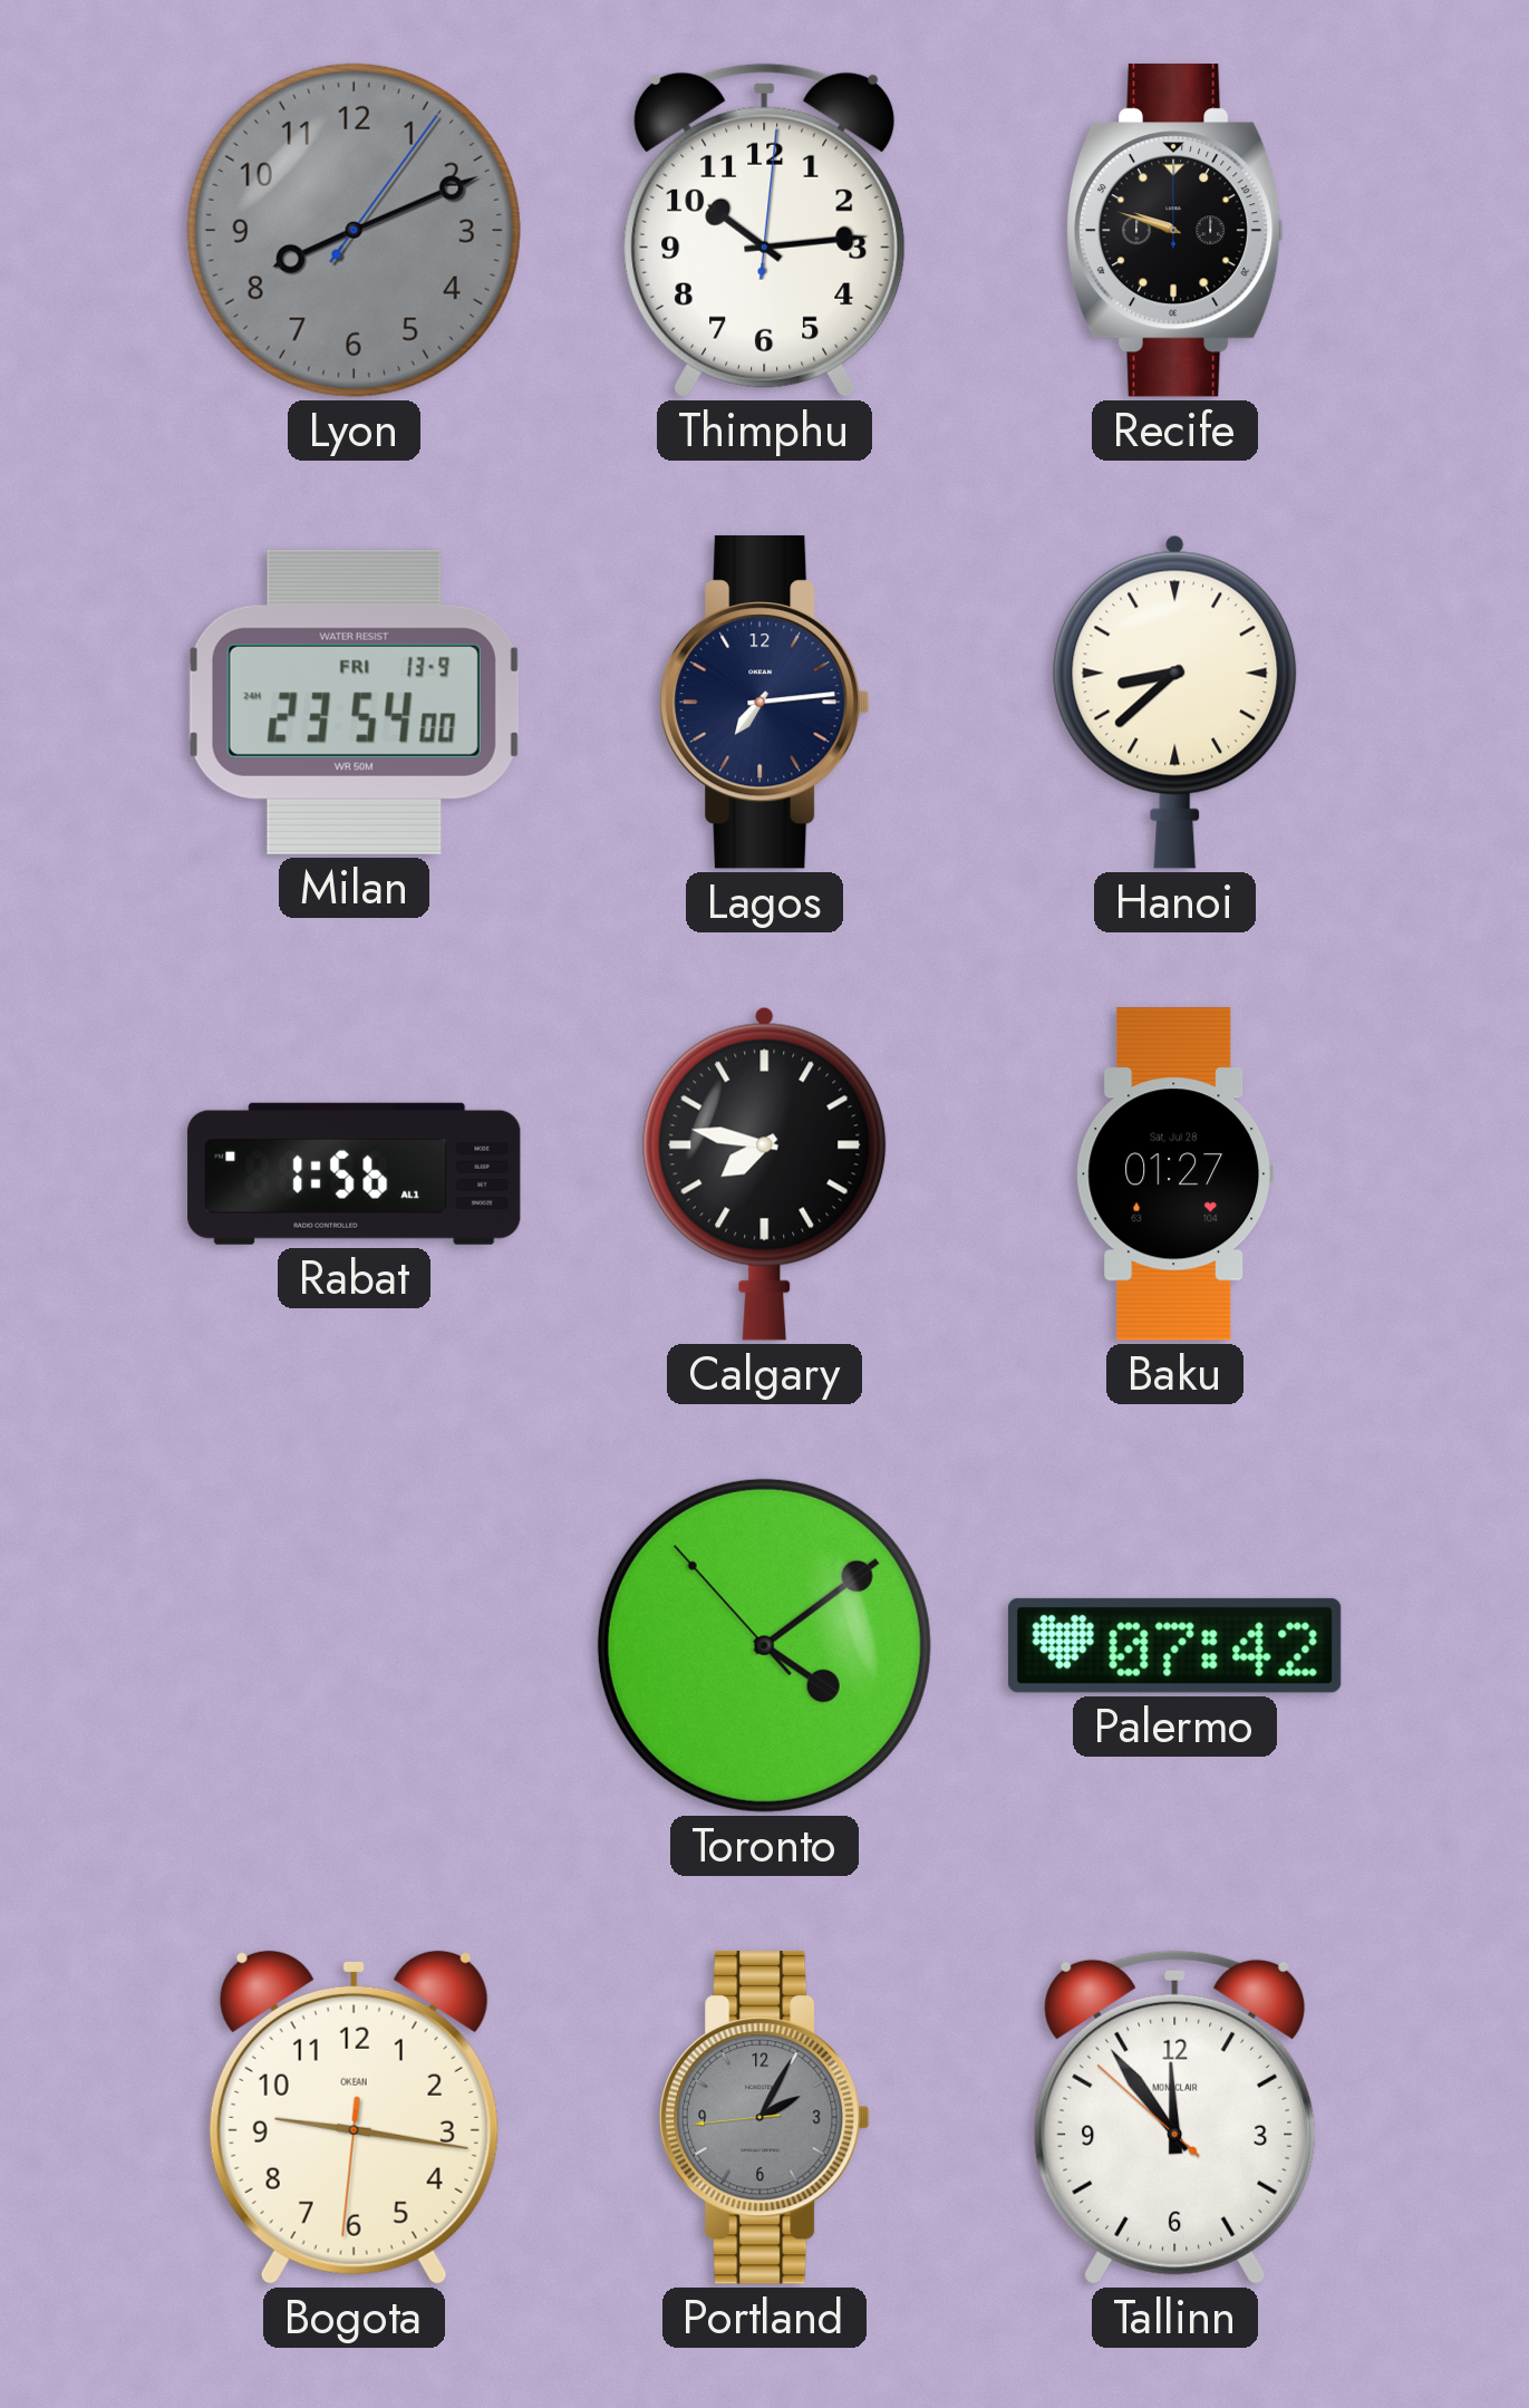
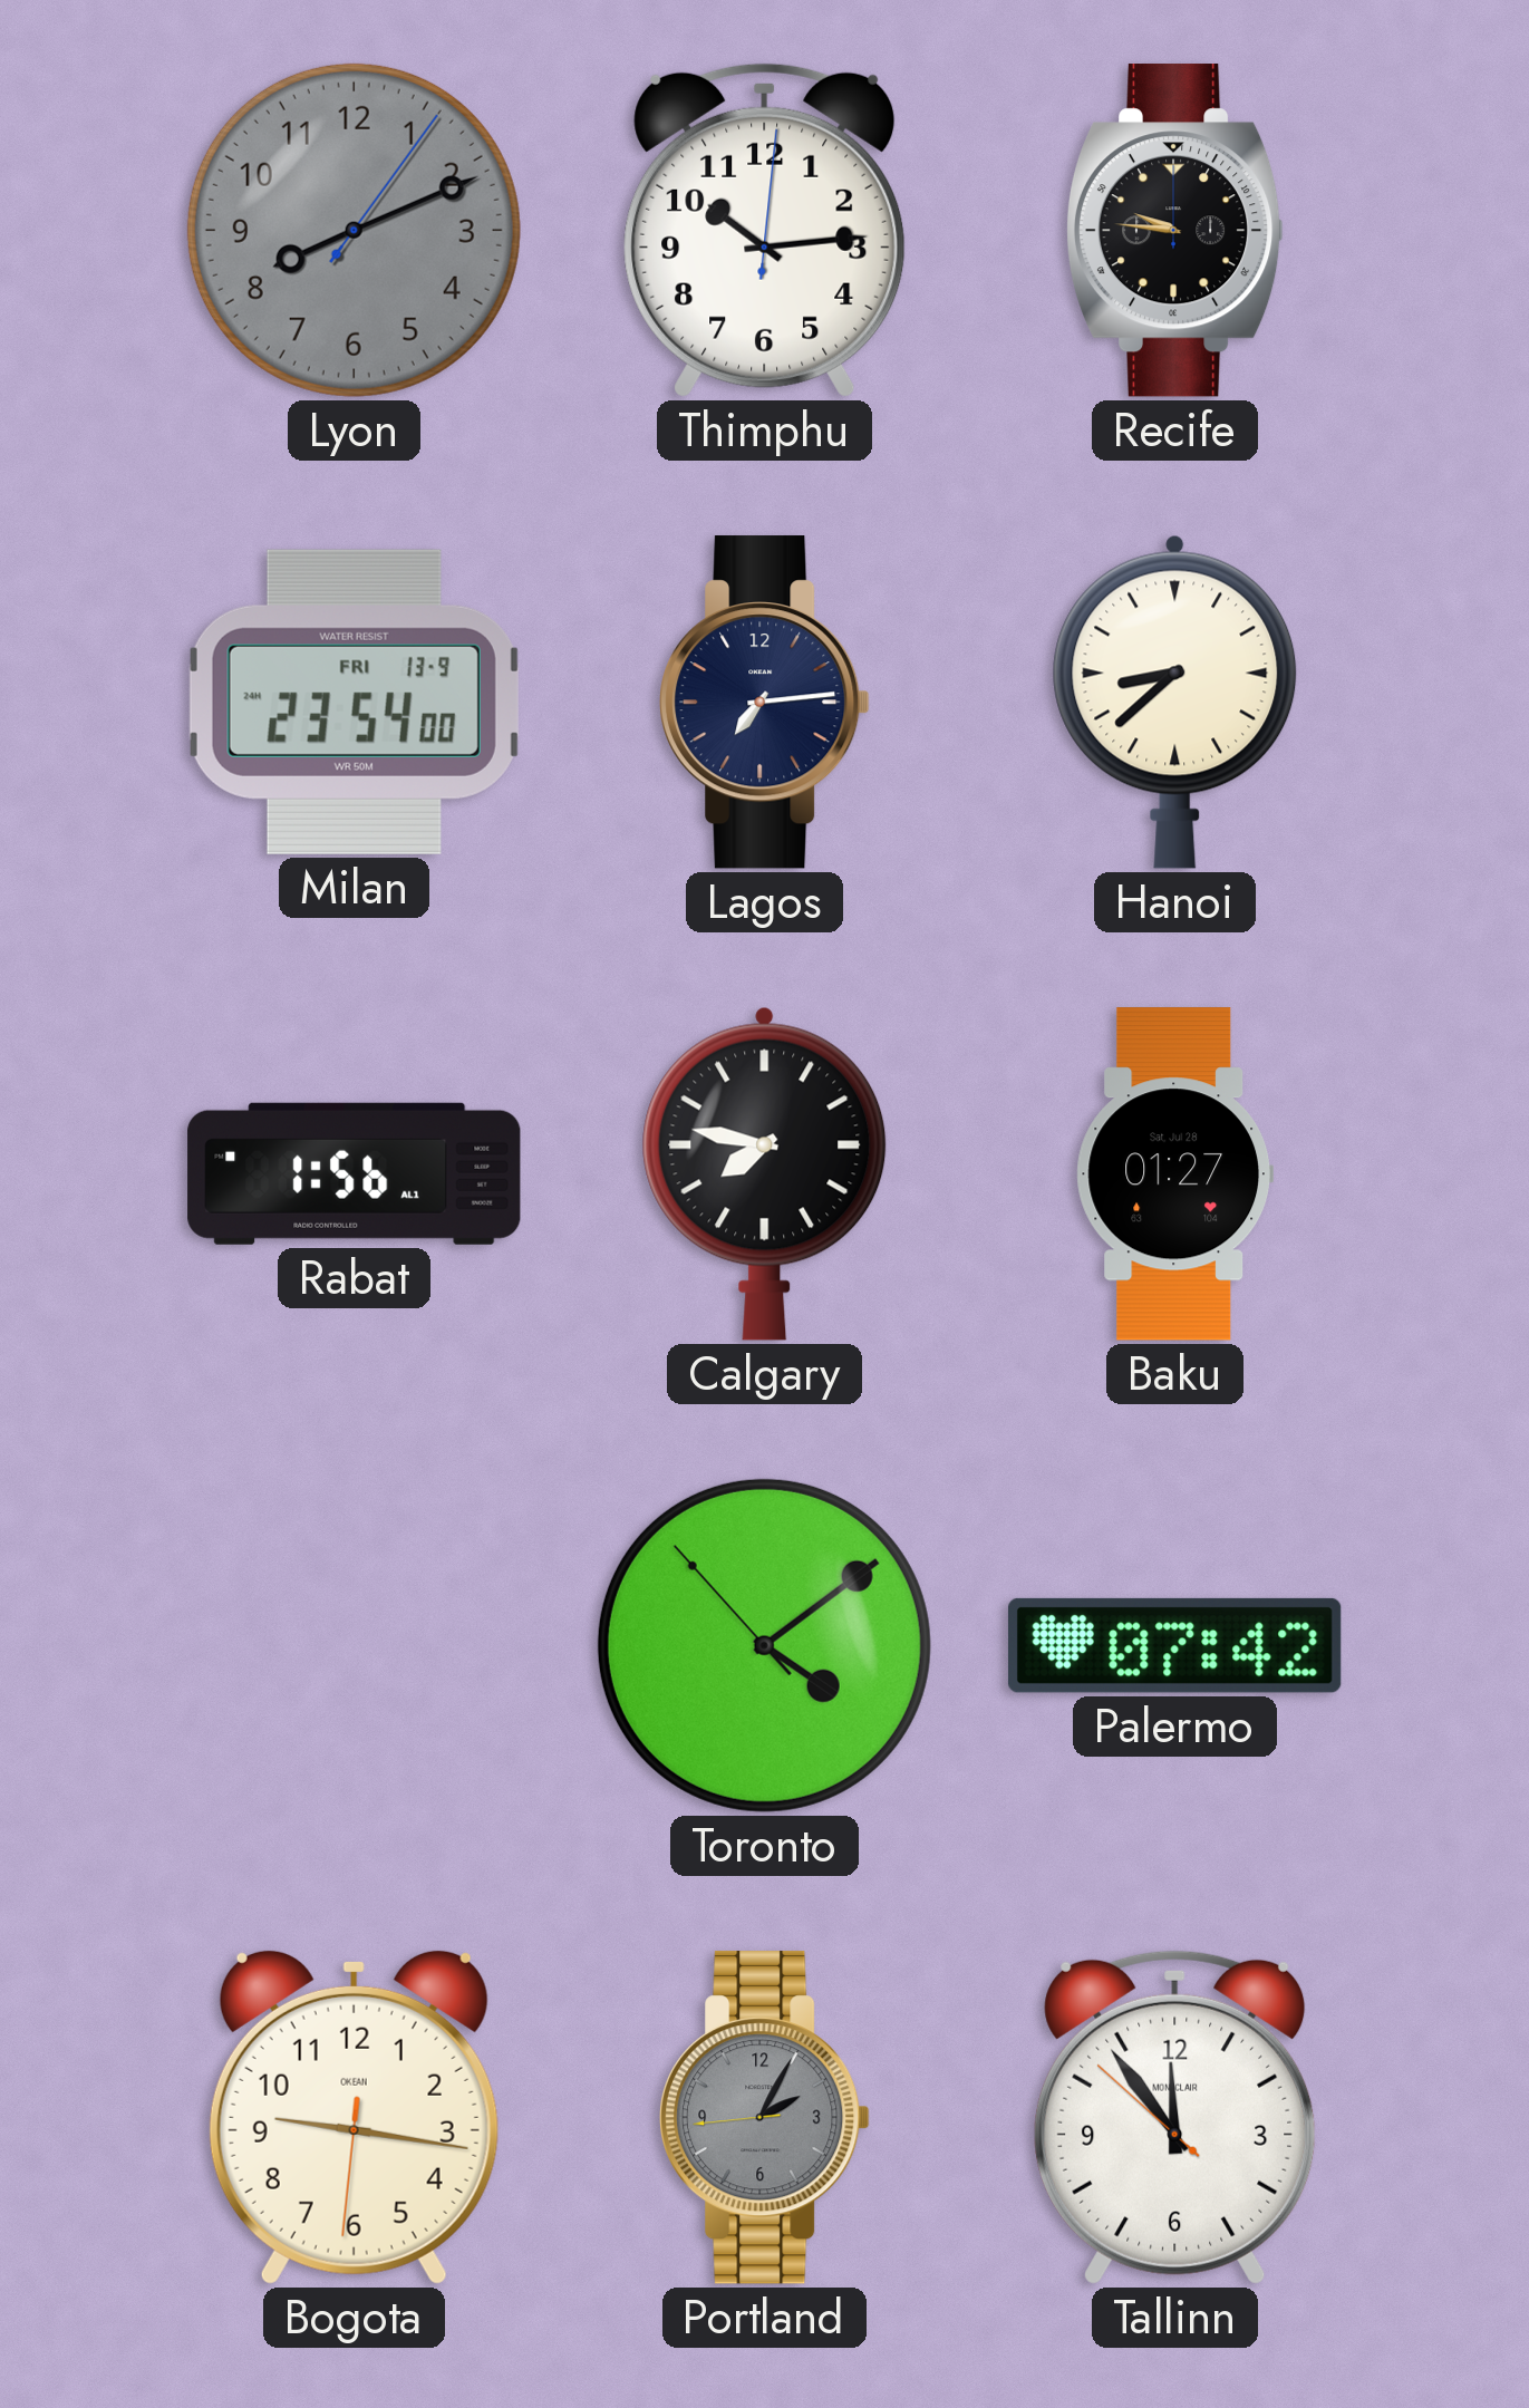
Recife: 9:48 -> 9:46
